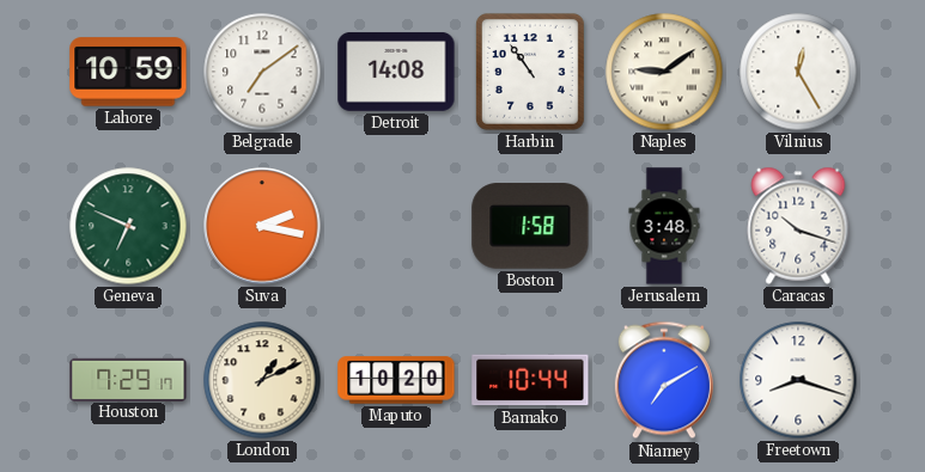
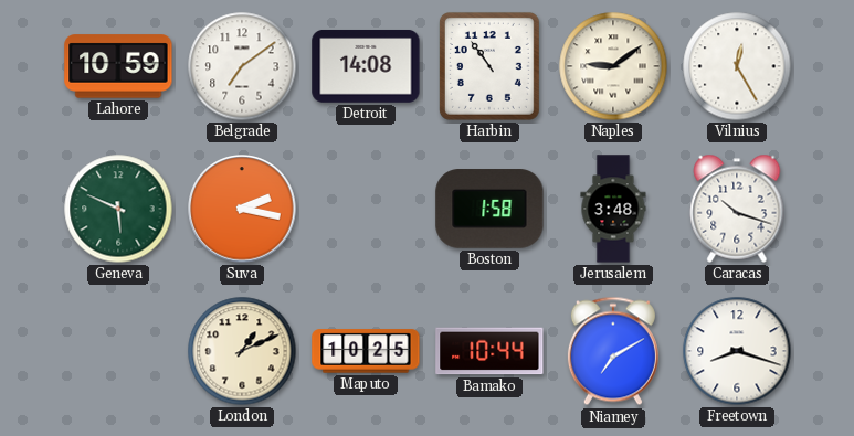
Geneva: 6:49 -> 5:49
Houston: 7:29 -> none
Maputo: 10:20 -> 10:25
